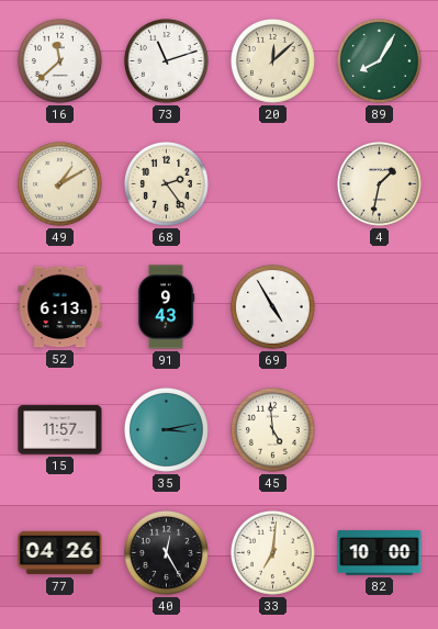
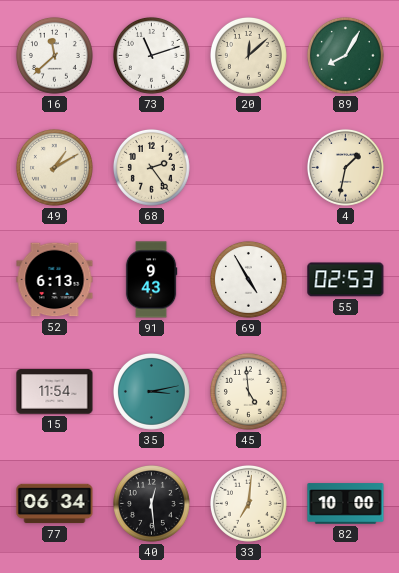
55: none -> 02:53
15: 11:57 -> 11:54
77: 04:26 -> 06:34
40: 12:25 -> 12:29
